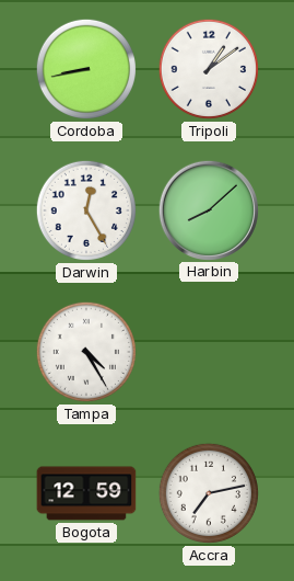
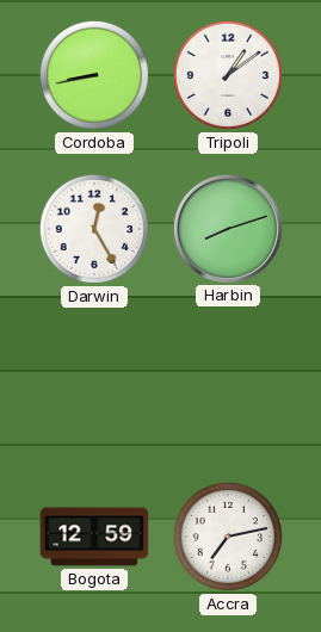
Harbin: 8:08 -> 8:12
Tampa: 4:25 -> none
